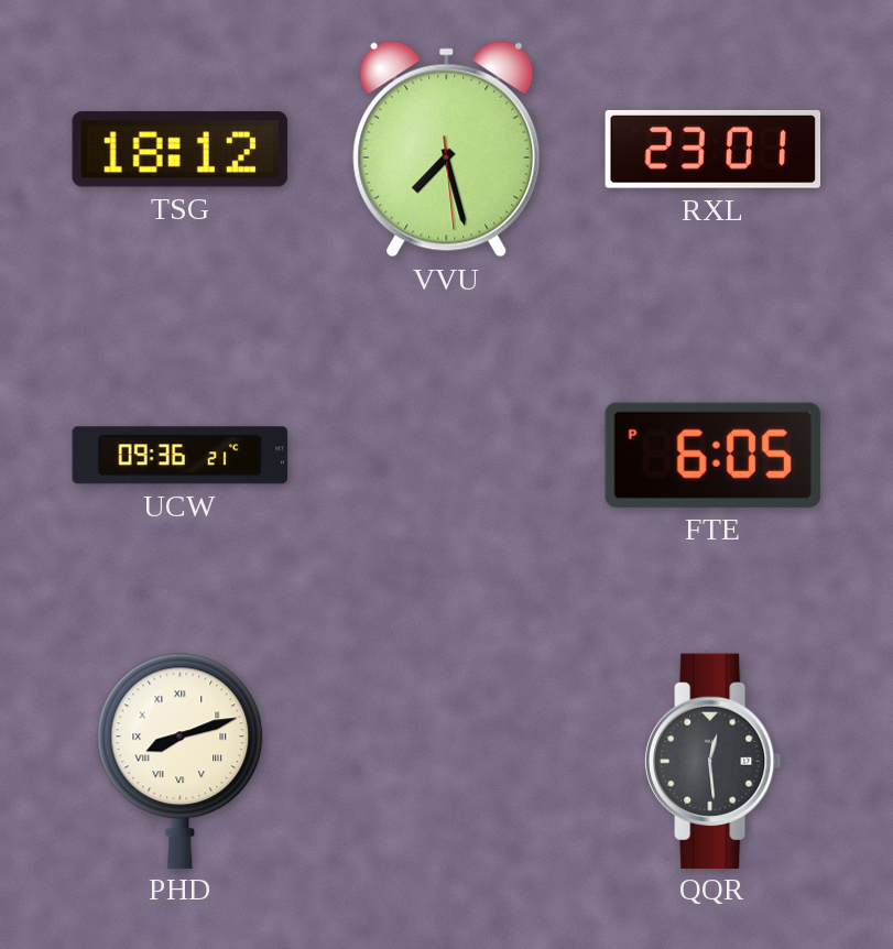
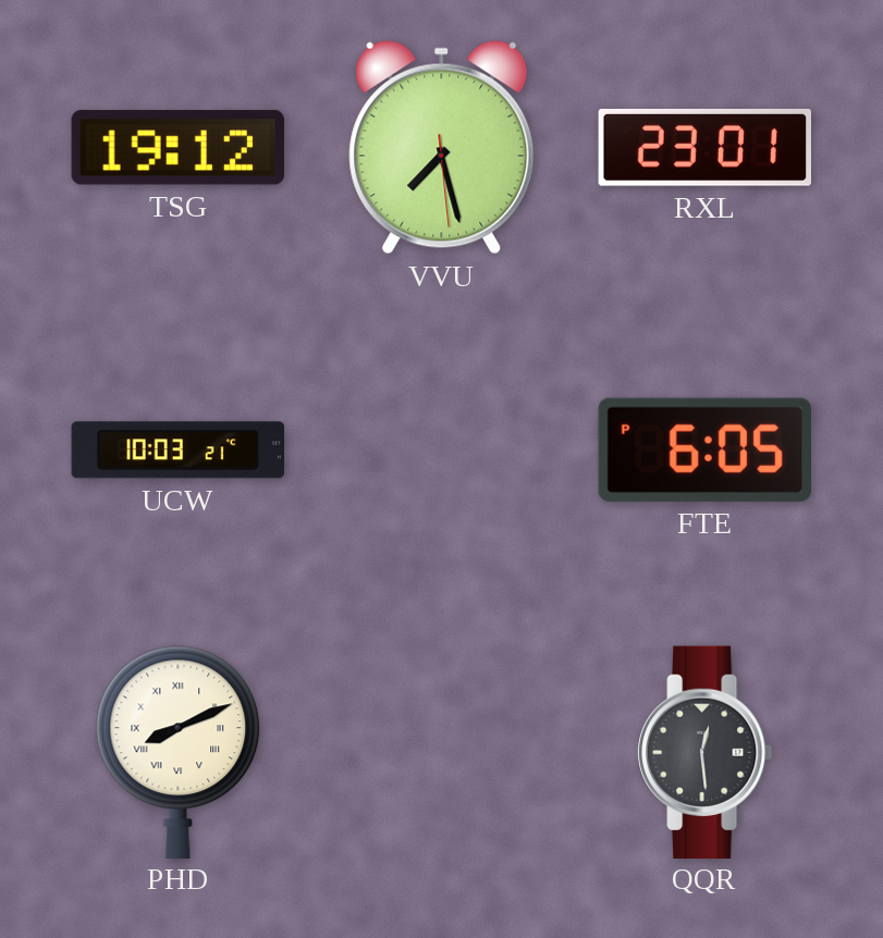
TSG: 18:12 -> 19:12
UCW: 09:36 -> 10:03
PHD: 8:12 -> 8:11
